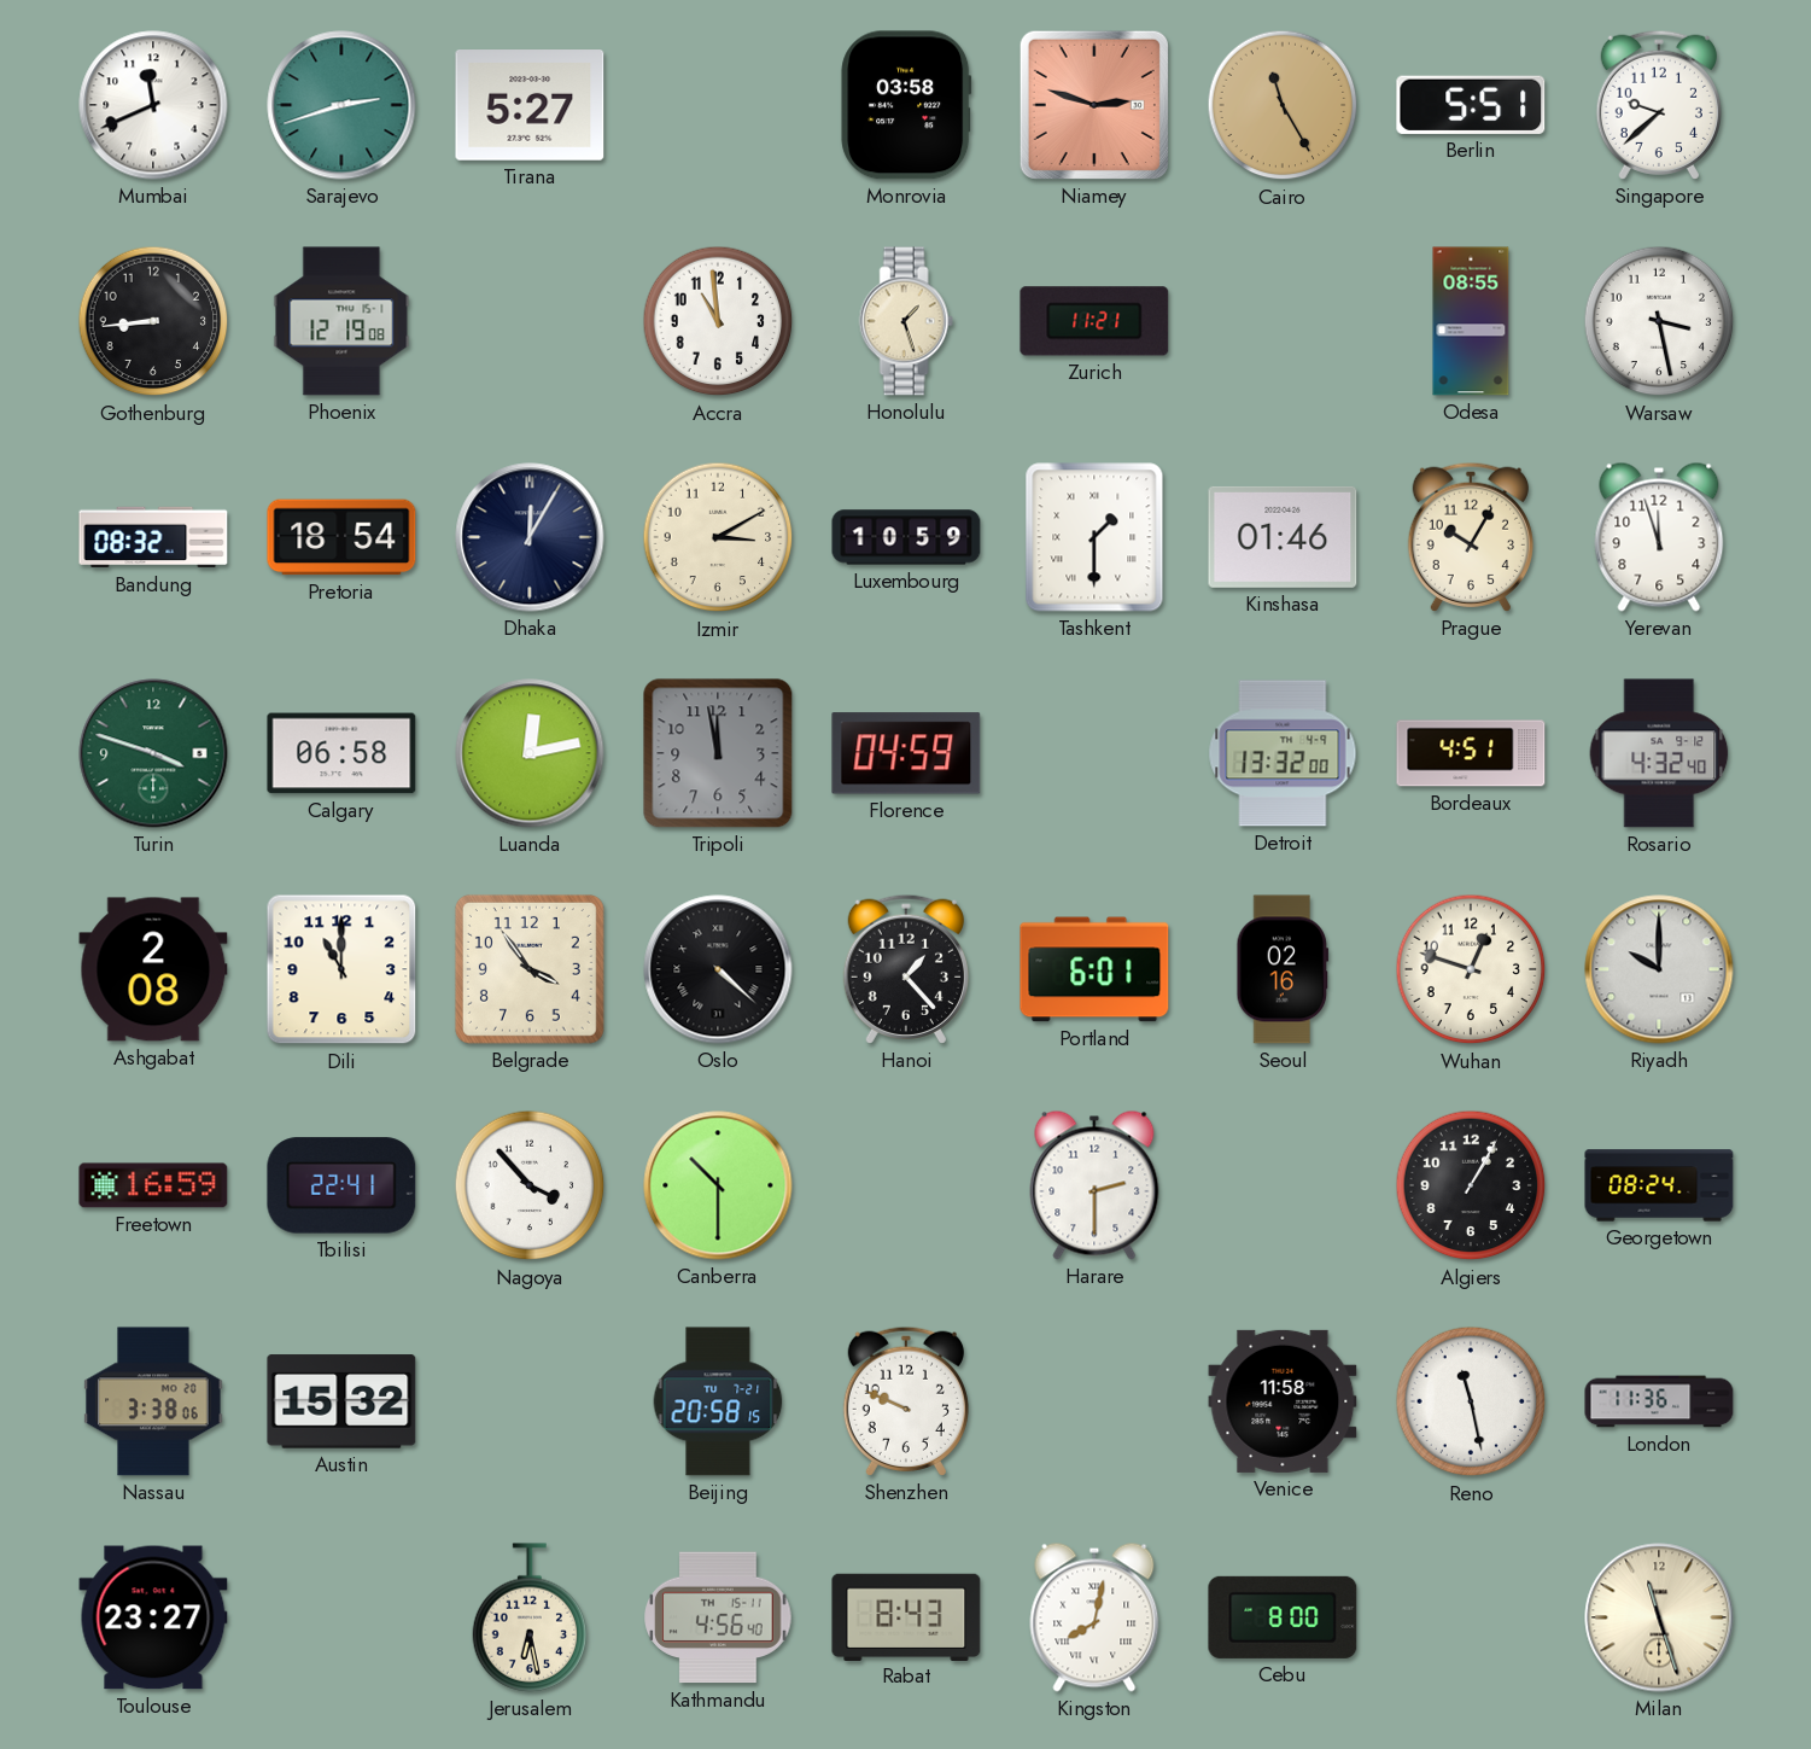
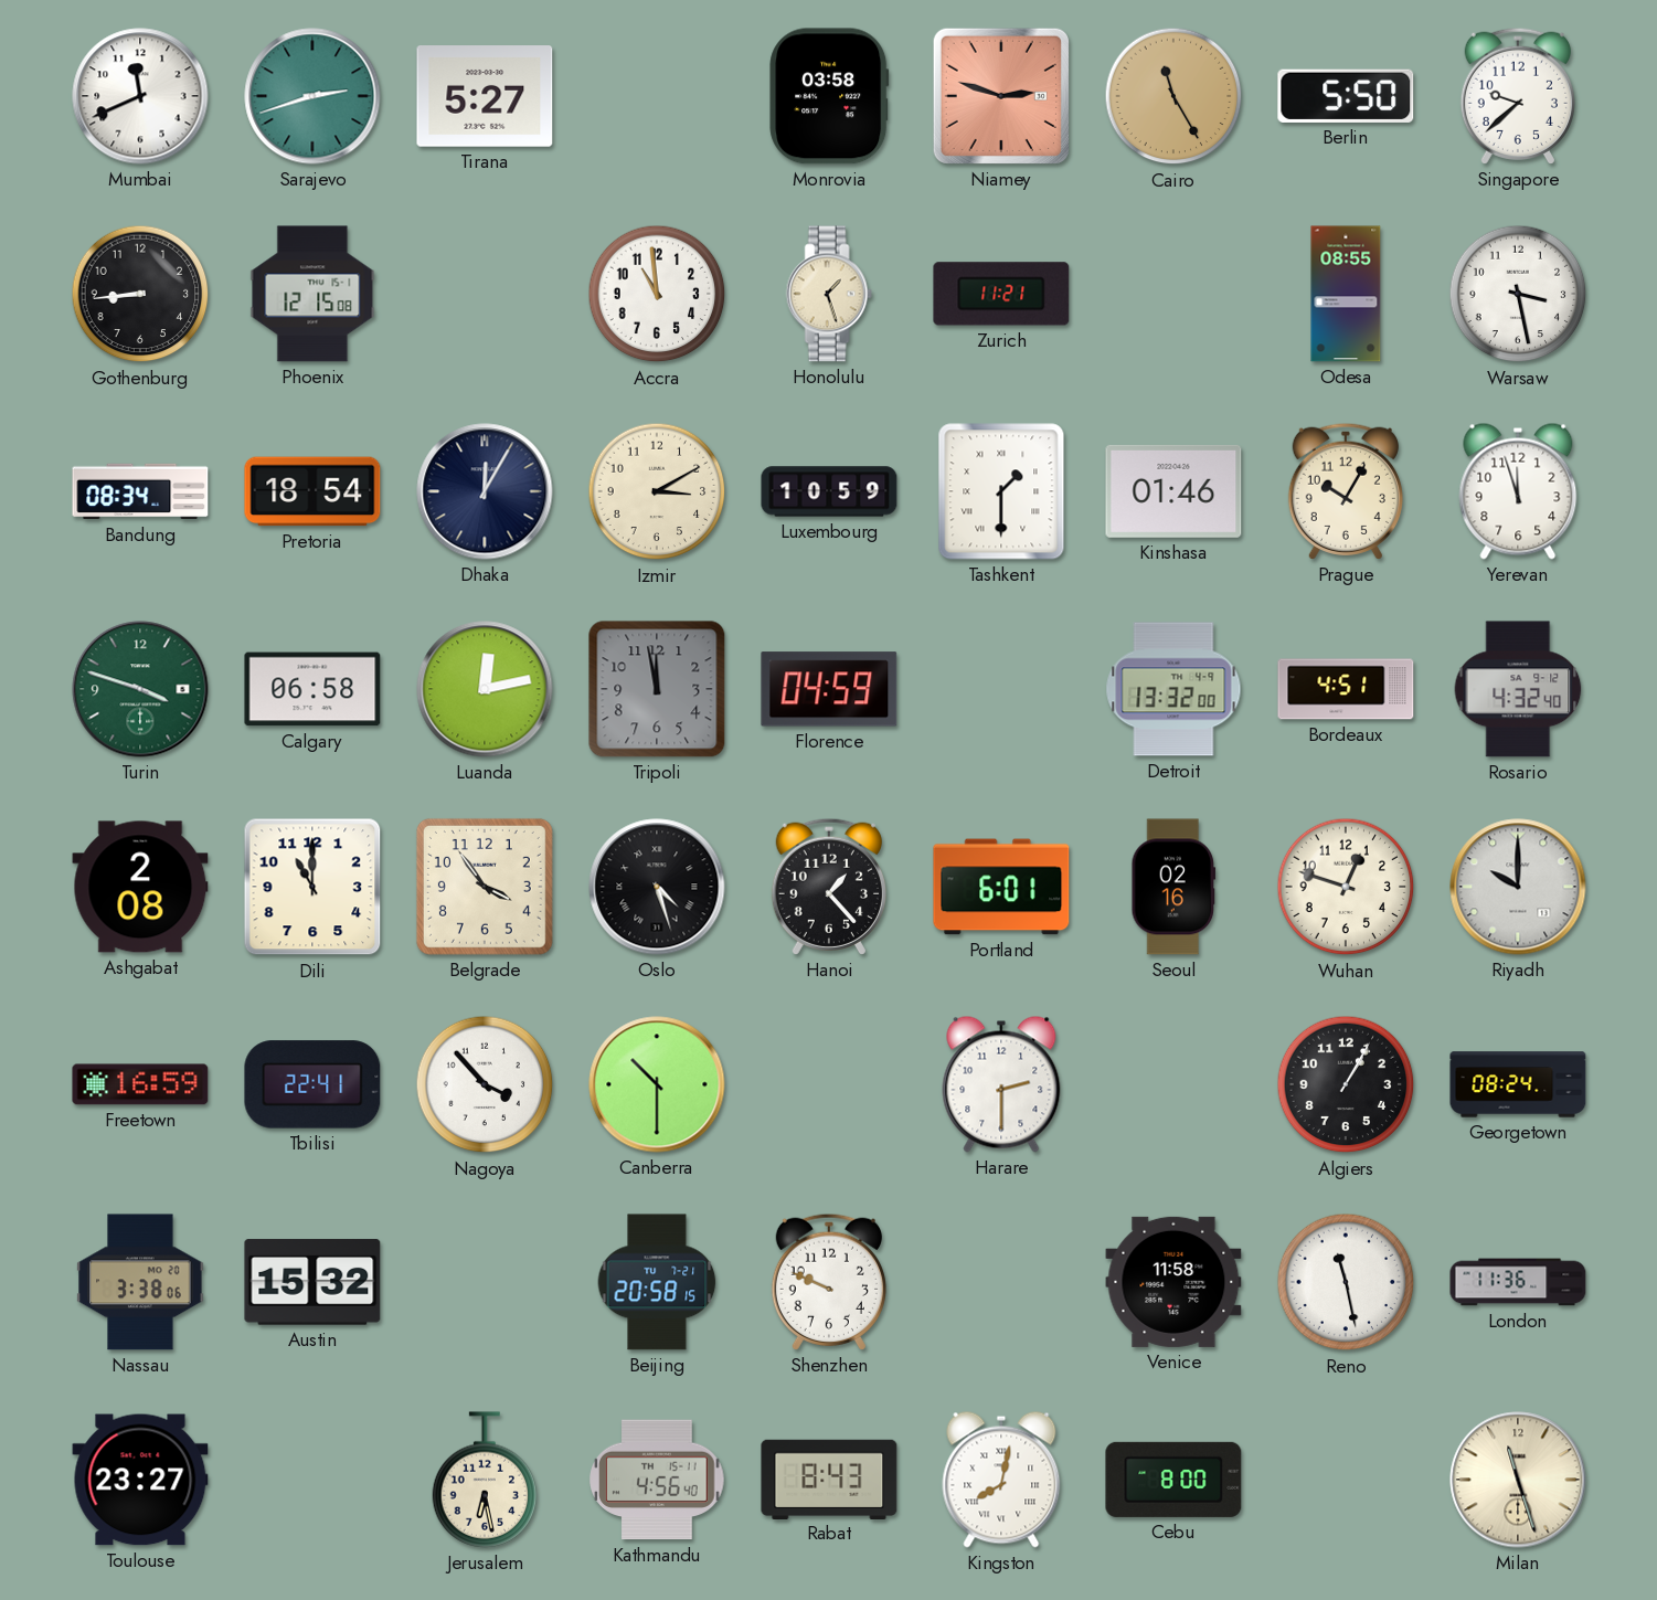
Berlin: 5:51 -> 5:50
Phoenix: 12:19 -> 12:15
Bandung: 08:32 -> 08:34
Oslo: 4:22 -> 4:27
